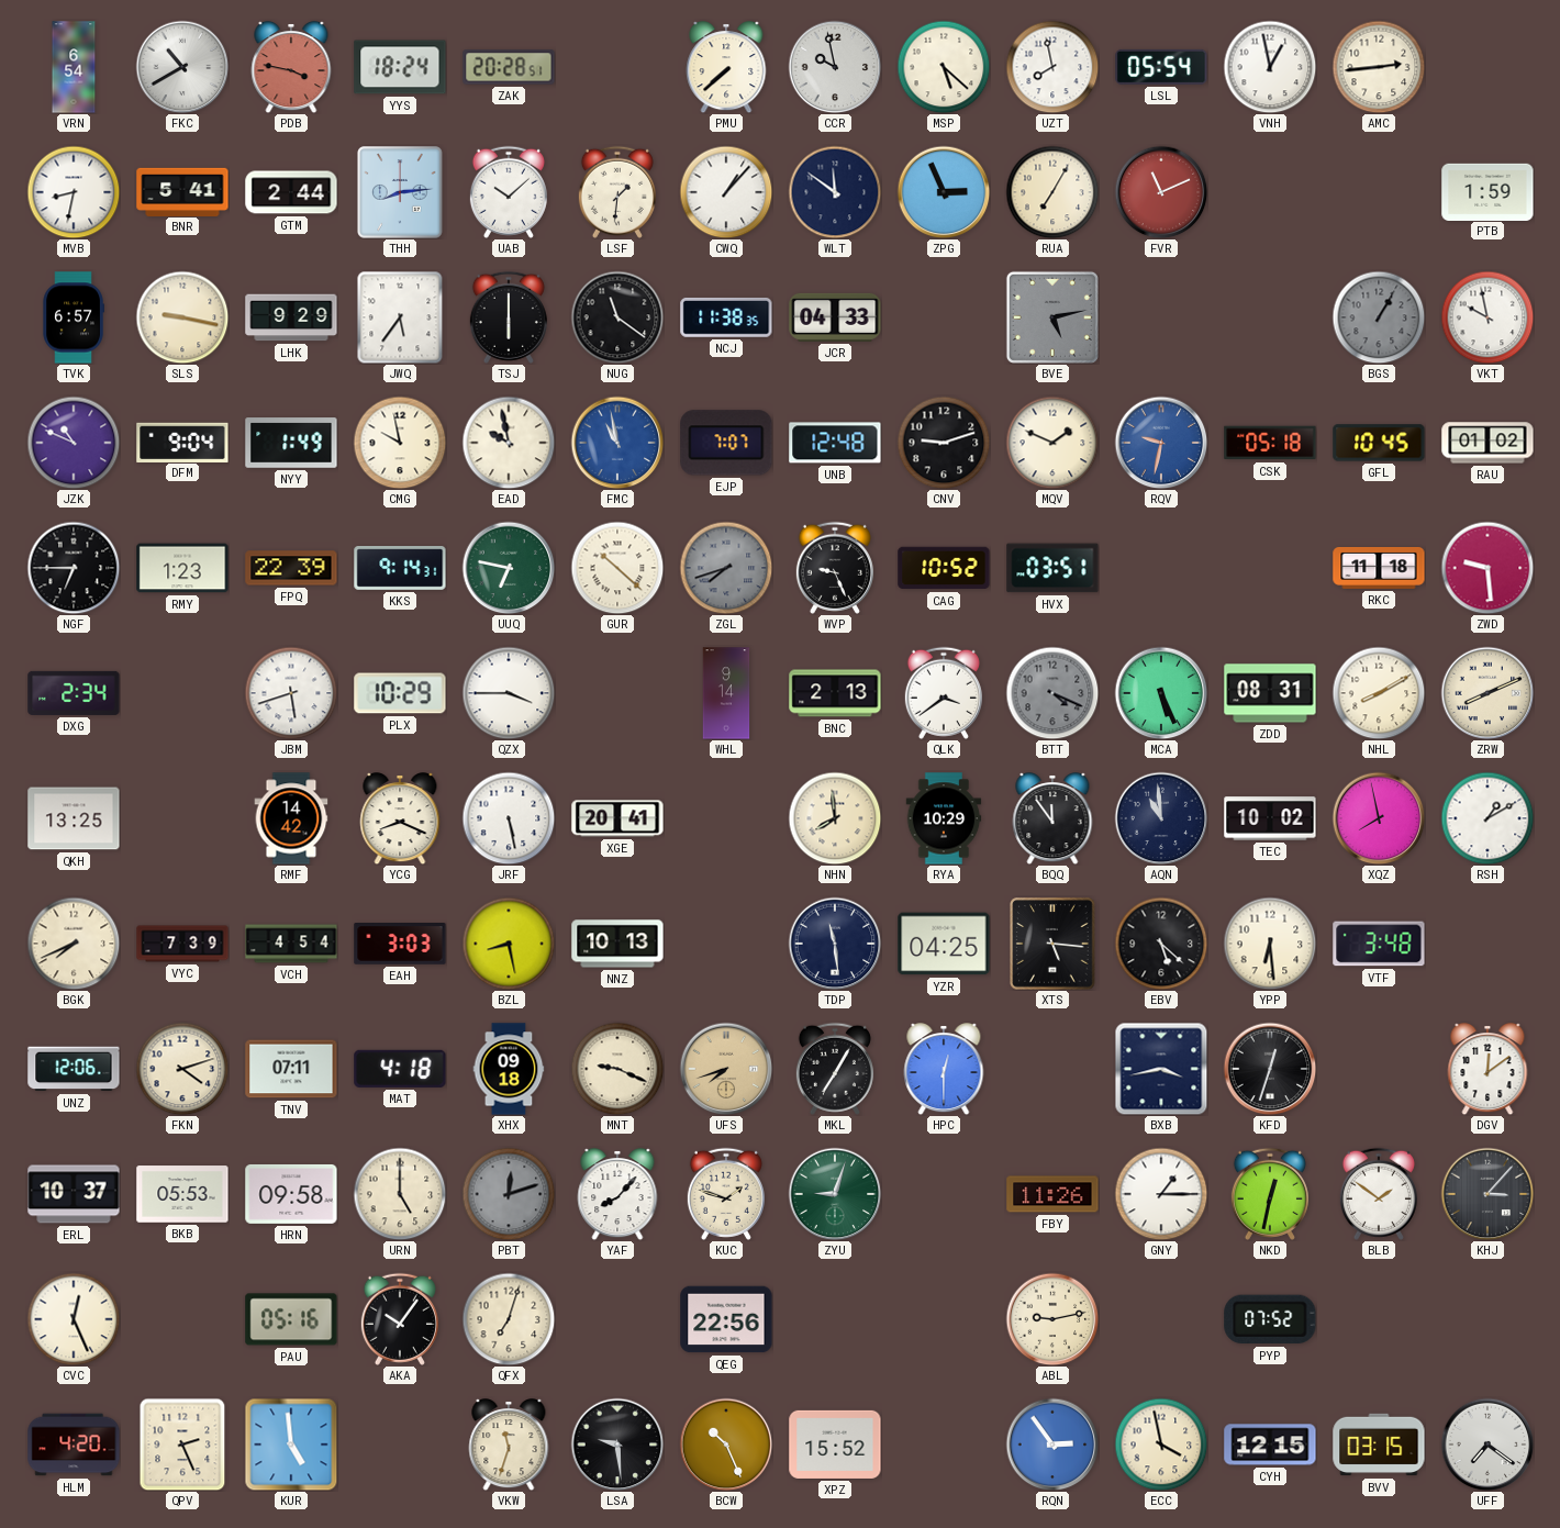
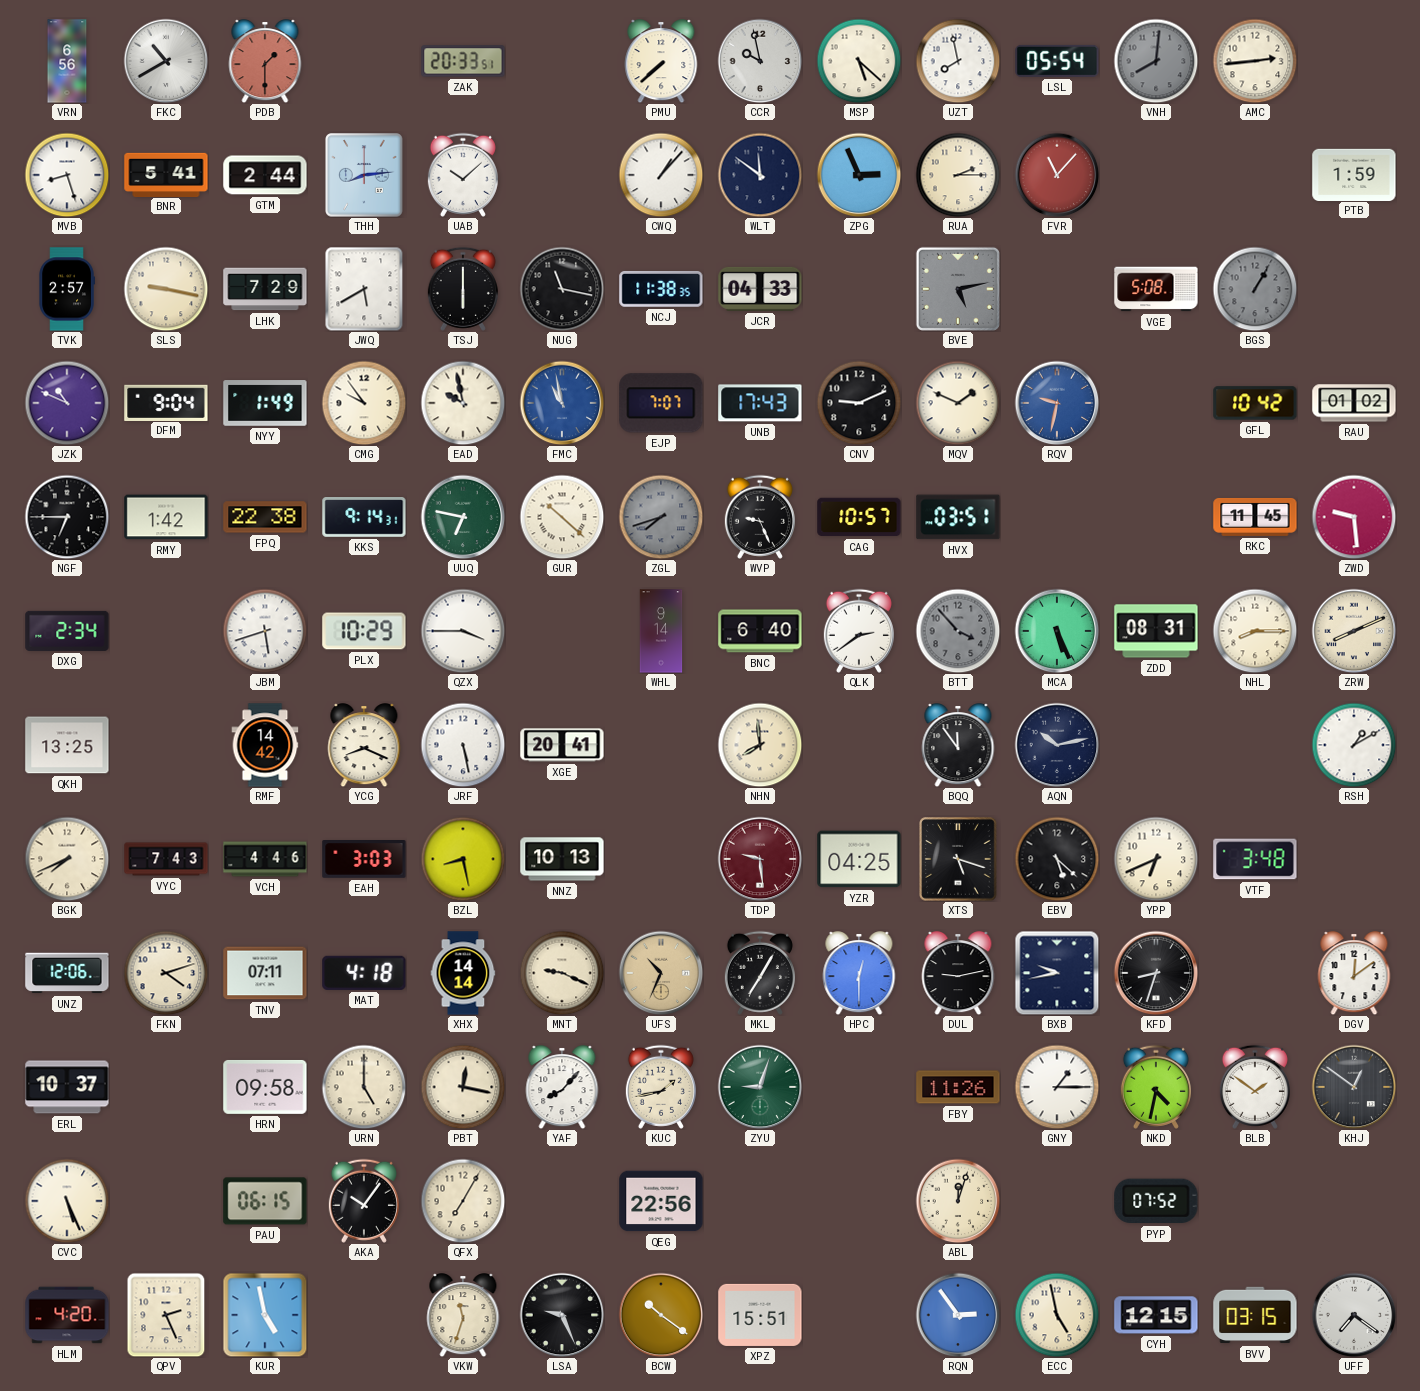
VRN: 6:54 -> 6:56
PDB: 3:47 -> 1:30
YYS: 18:24 -> none
ZAK: 20:28 -> 20:33
VNH: 12:58 -> 8:01
VNH dial: white -> grey
MVB: 8:32 -> 8:27
LSF: 1:31 -> none
RUA: 7:05 -> 2:15
FVR: 11:11 -> 11:07
TVK: 6:57 -> 2:57
LHK: 9:29 -> 7:29
JWQ: 5:36 -> 5:40
NUG: 11:21 -> 11:17
VGE: none -> 5:08
VKT: 9:58 -> none
CMG: 9:58 -> 9:54
UNB: 12:48 -> 17:43
CNV: 9:12 -> 9:11
CSK: 05:18 -> none
GFL: 10:45 -> 10:42
RMY: 1:23 -> 1:42
FPQ: 22:39 -> 22:38
CAG: 10:52 -> 10:57
RKC: 11:18 -> 11:45
BNC: 2:13 -> 6:40
QLK: 3:39 -> 2:39
BTT: 4:19 -> 3:53
NHL: 8:10 -> 8:15
RYA: 10:29 -> none
AQN: 10:59 -> 10:13
TEC: 10:02 -> none
XQZ: 7:58 -> none
VYC: 7:39 -> 7:43
VCH: 4:54 -> 4:46
TDP: 11:29 -> 9:29
TDP dial: navy -> burgundy
XTS: 5:16 -> 5:18
YPP: 6:29 -> 6:41
XHX: 09:18 -> 14:14
UFS: 7:42 -> 10:34
DUL: none -> 9:13
BXB: 3:43 -> 9:43
KFD: 12:33 -> 8:33
BKB: 05:53 -> none
PBT: 12:12 -> 12:17
PBT dial: grey -> cream
KUC: 1:48 -> 1:43
NKD: 12:32 -> 4:32
KHJ: 3:07 -> 12:51
CVC: 12:26 -> 5:26
PAU: 05:16 -> 06:15
QFX: 7:03 -> 7:05
ABL: 9:13 -> 12:03
KUR: 4:59 -> 4:58
LSA: 9:29 -> 9:26
BCW: 10:26 -> 10:21
XPZ: 15:52 -> 15:51
ECC: 3:58 -> 4:58
